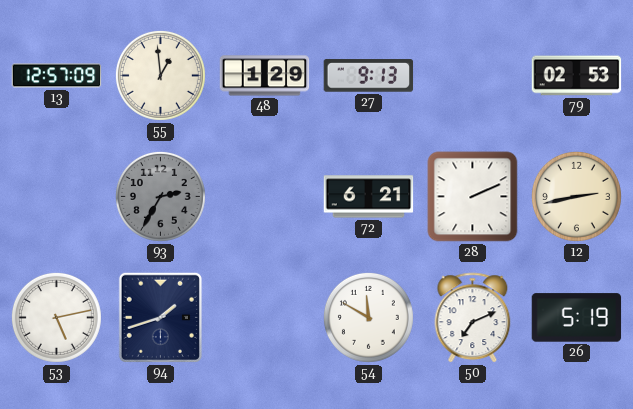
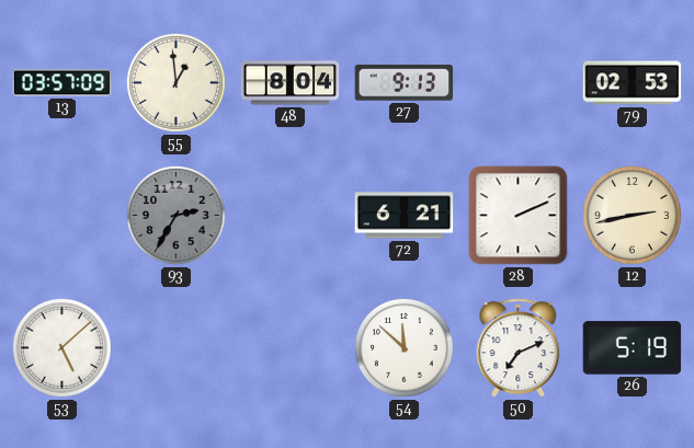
13: 12:57 -> 03:57
48: 1:29 -> 8:04
53: 5:13 -> 5:08
94: 1:42 -> none
54: 11:50 -> 11:52
